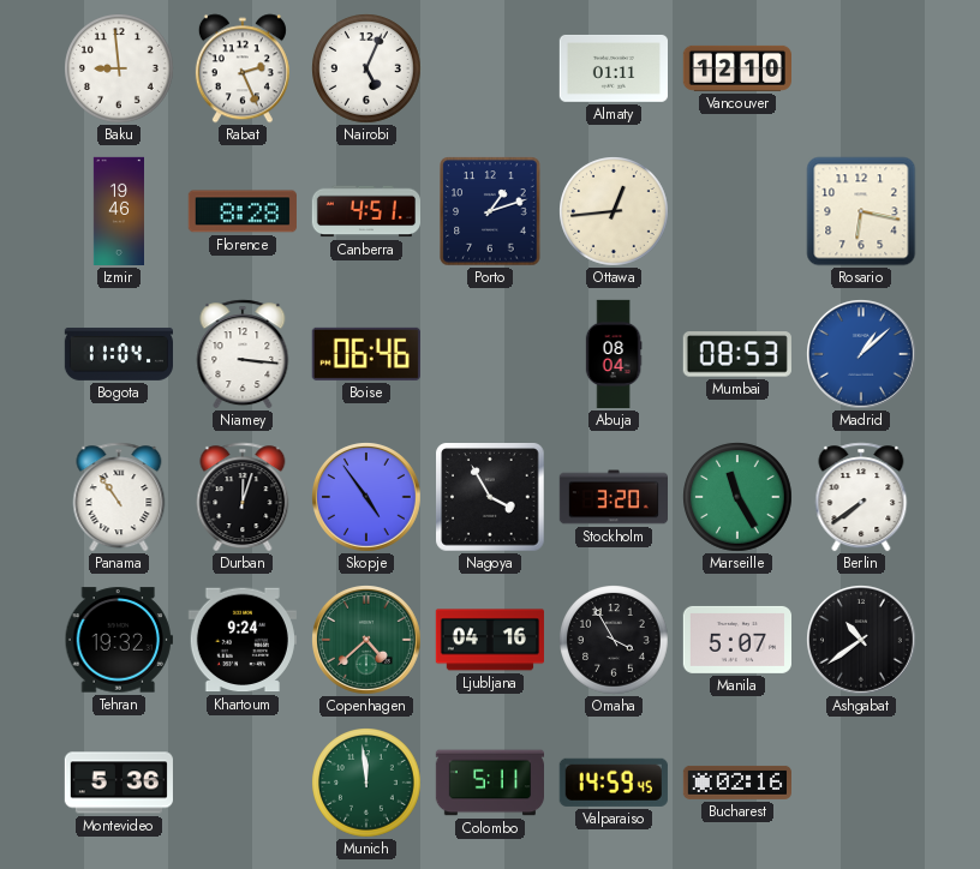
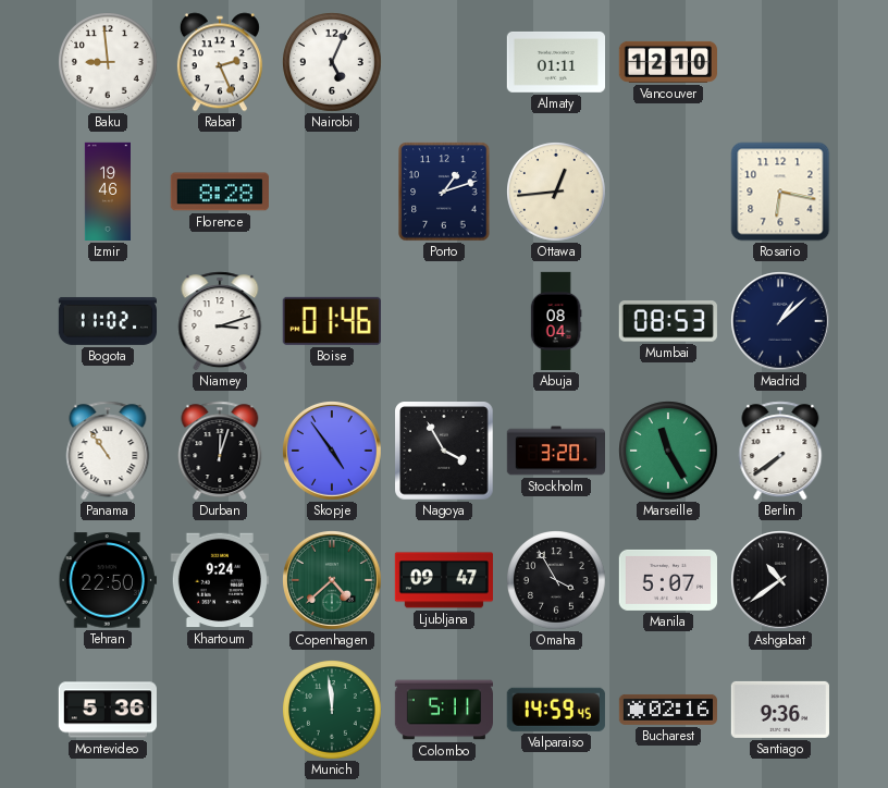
Canberra: 4:51 -> none
Bogota: 11:04 -> 11:02
Niamey: 3:16 -> 3:12
Boise: 06:46 -> 01:46
Madrid dial: blue -> navy
Tehran: 19:32 -> 22:50
Ljubljana: 04:16 -> 09:47
Santiago: none -> 9:36
